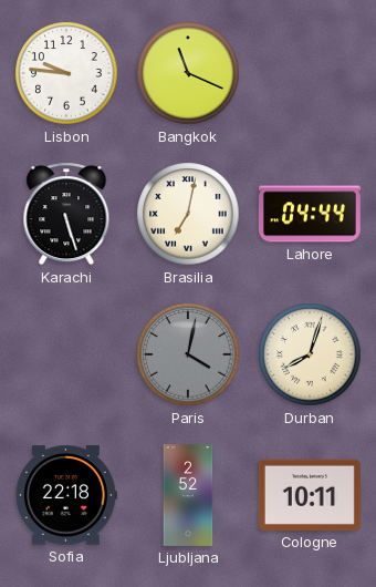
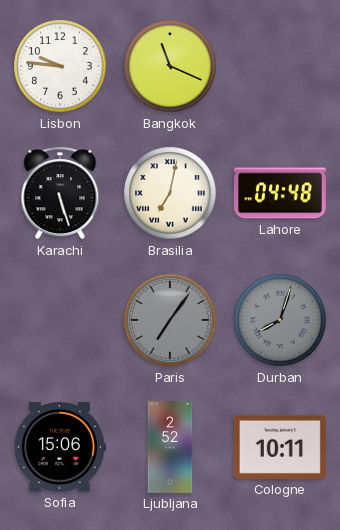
Lahore: 04:44 -> 04:48
Paris: 4:02 -> 7:06
Durban dial: cream -> grey
Sofia: 22:18 -> 15:06
